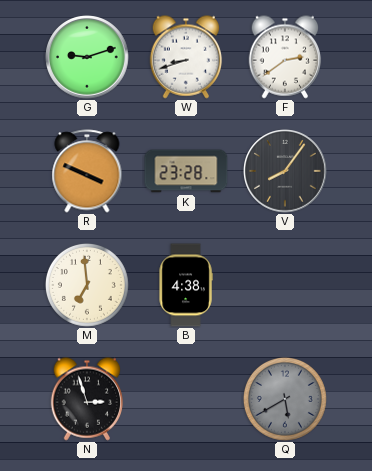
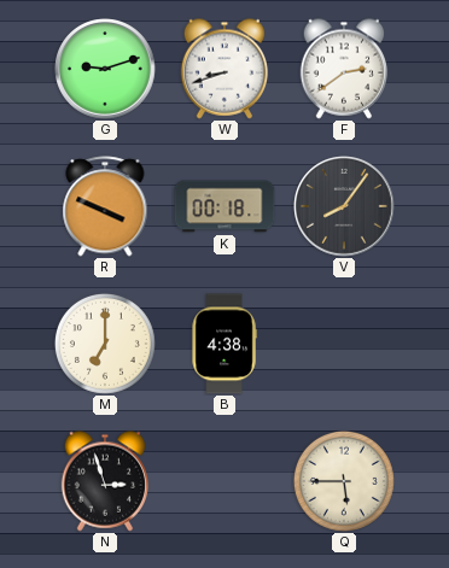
K: 23:28 -> 00:18
M: 6:59 -> 7:00
Q: 5:40 -> 5:45
Q dial: grey -> cream
